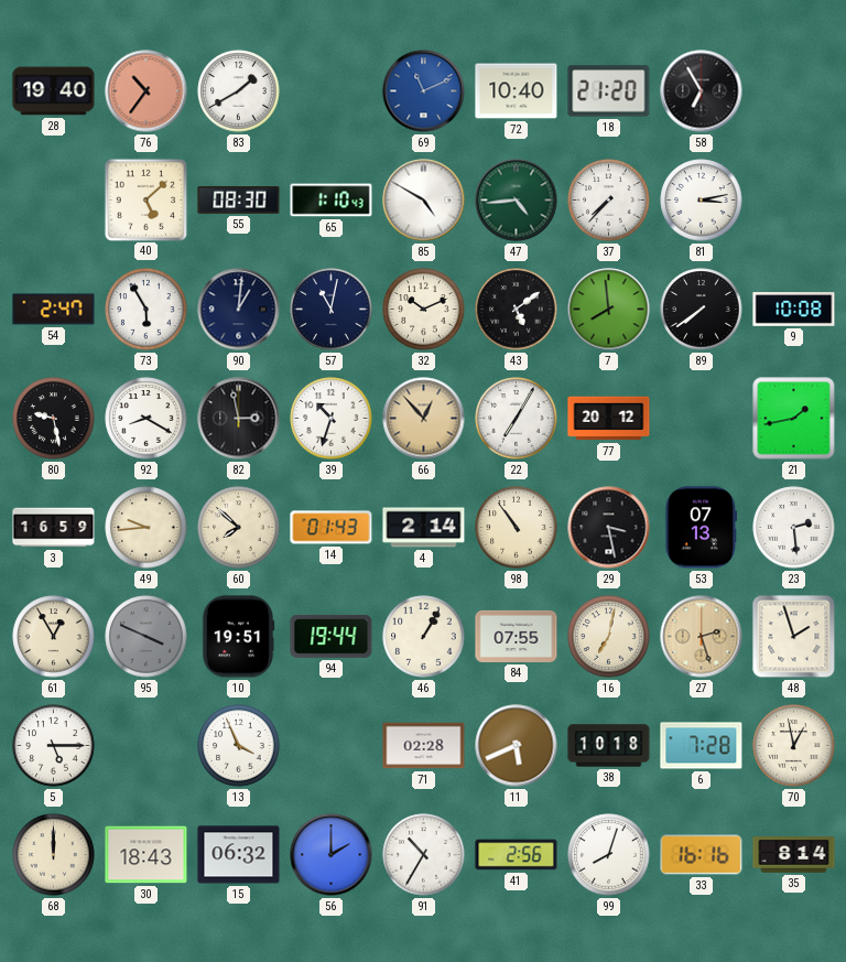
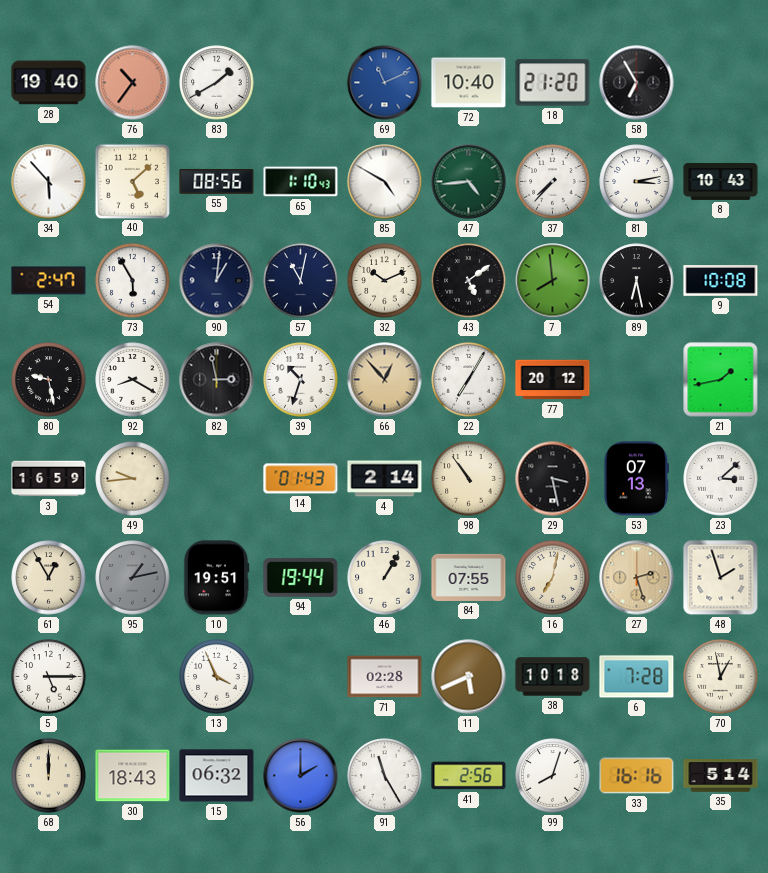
34: none -> 5:53
55: 08:30 -> 08:56
8: none -> 10:43
89: 7:39 -> 6:28
60: 7:52 -> none
23: 2:29 -> 3:08
95: 3:49 -> 1:13
91: 10:35 -> 11:25
35: 8:14 -> 5:14
